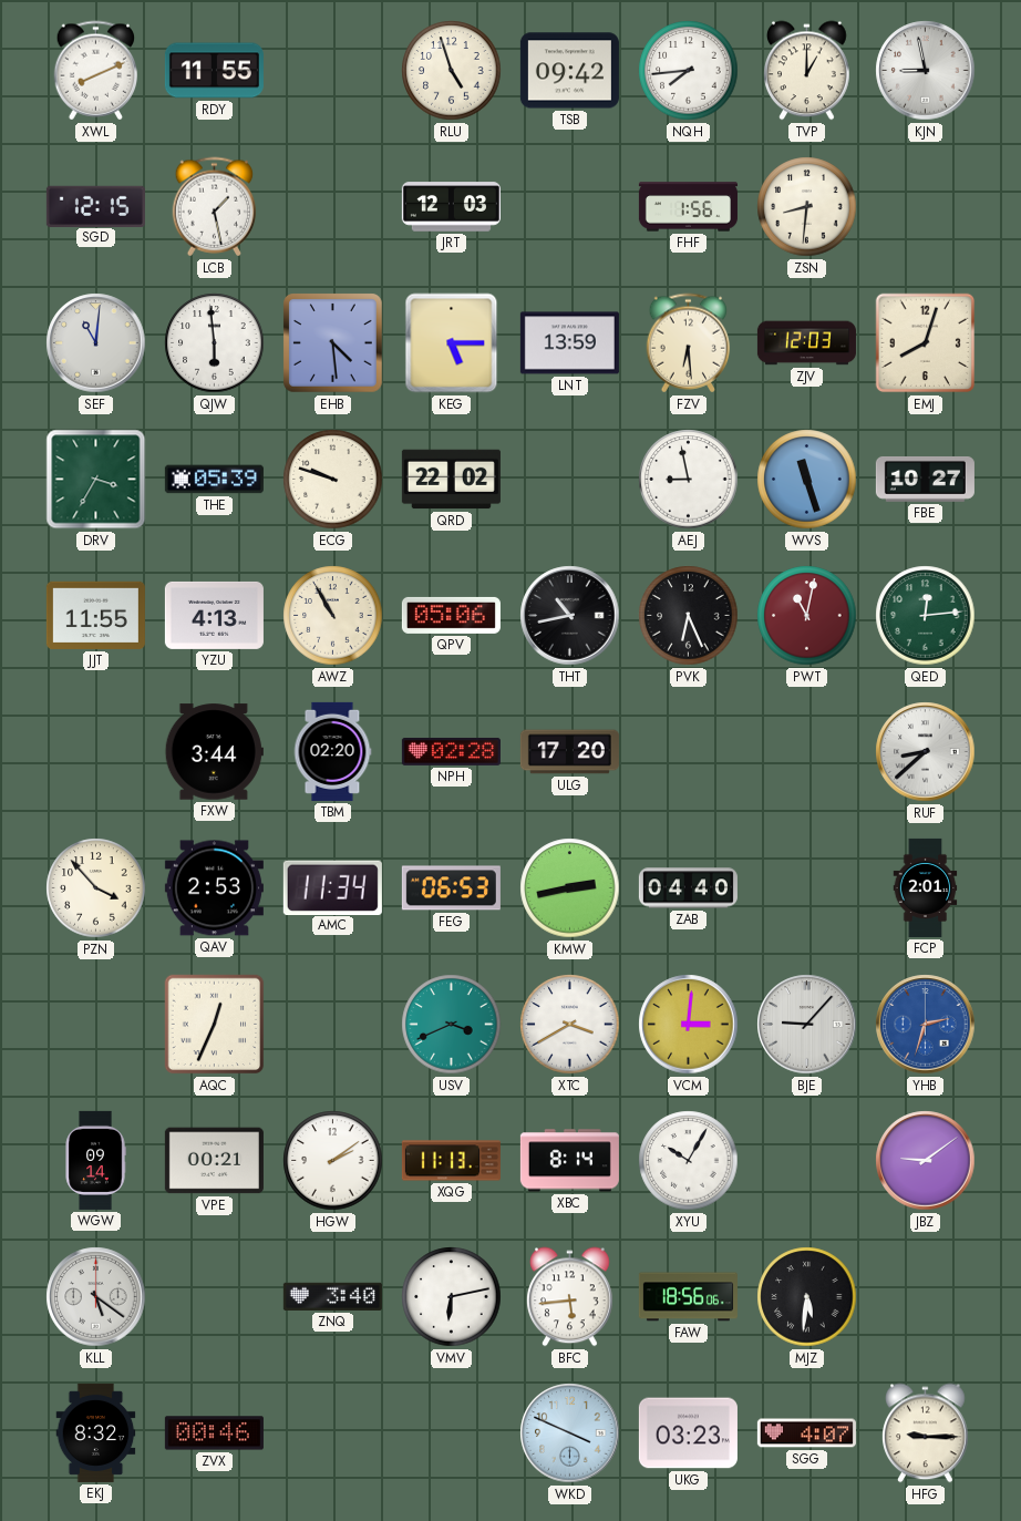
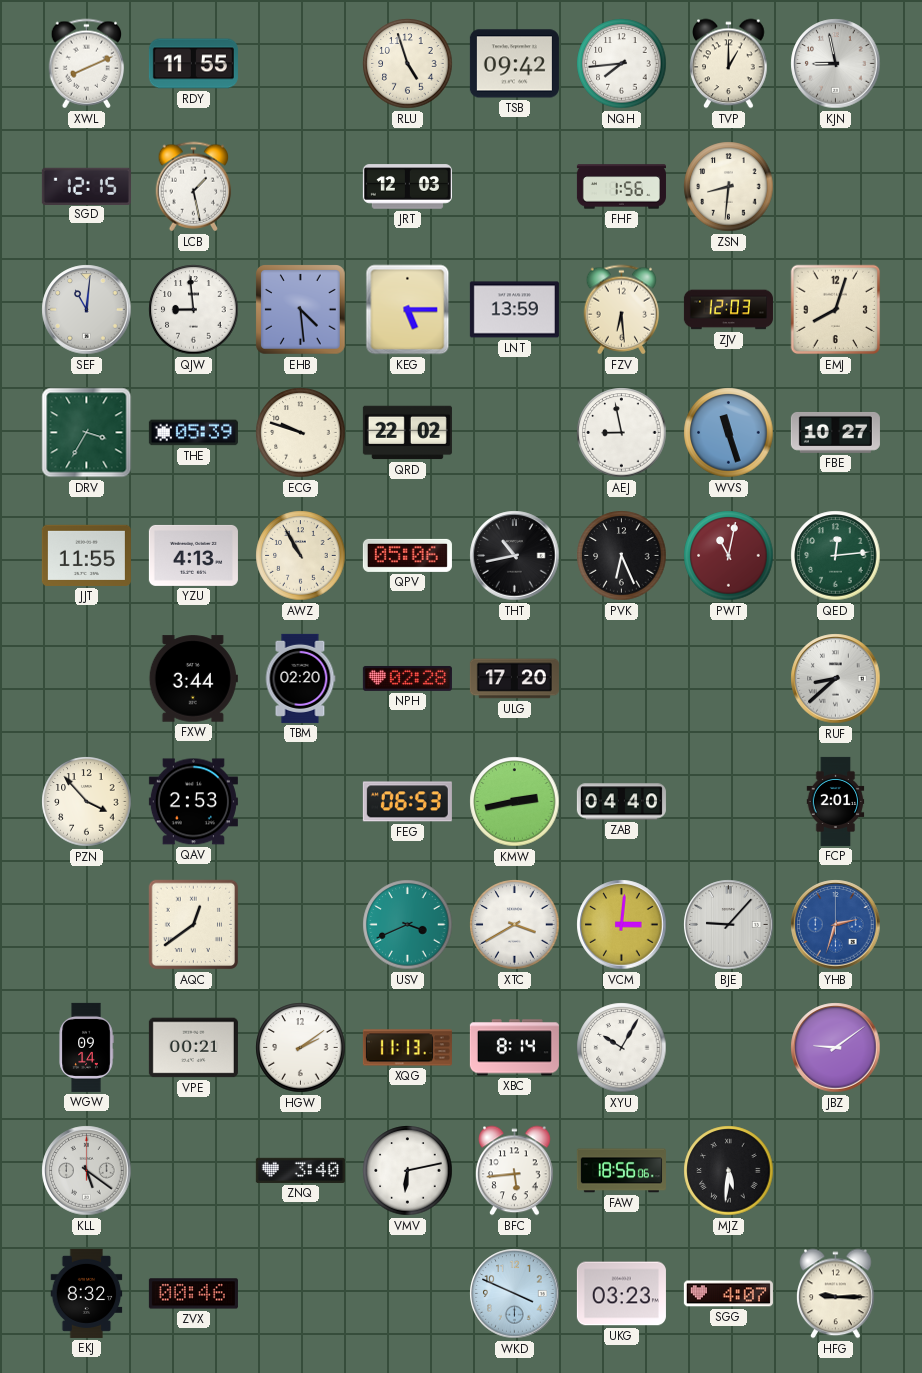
QJW: 5:59 -> 8:59
AMC: 11:34 -> none
AQC: 12:34 -> 12:39
